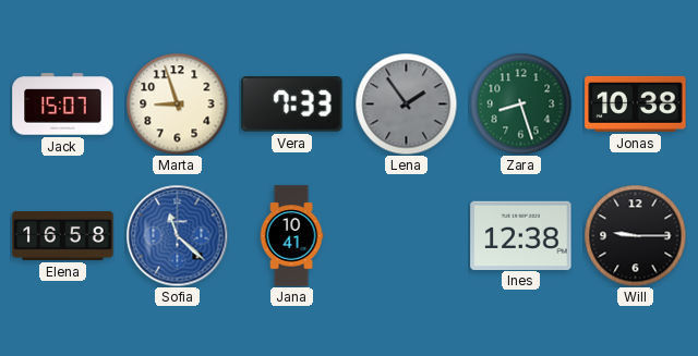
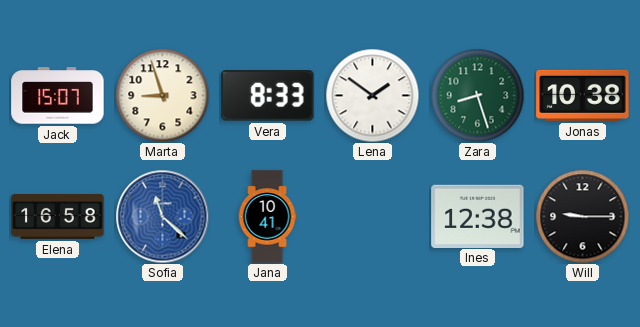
Vera: 7:33 -> 8:33
Lena: 1:54 -> 1:51
Lena dial: grey -> white
